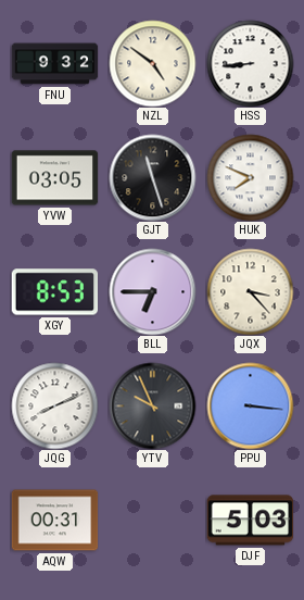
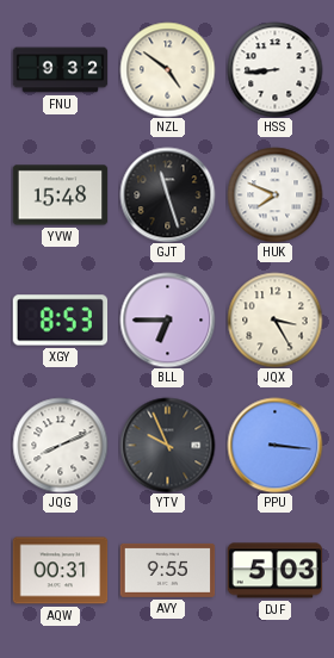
YVW: 03:05 -> 15:48
JQX: 3:23 -> 3:25
AVY: none -> 9:55
